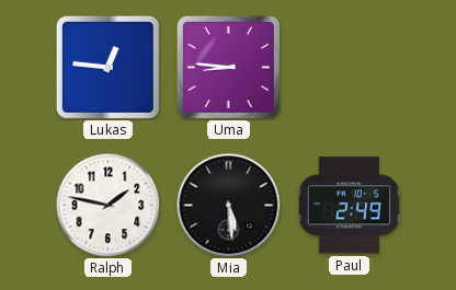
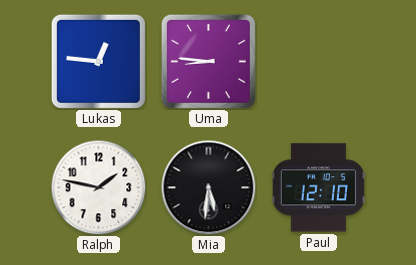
Mia: 5:29 -> 5:31
Paul: 2:49 -> 12:10
